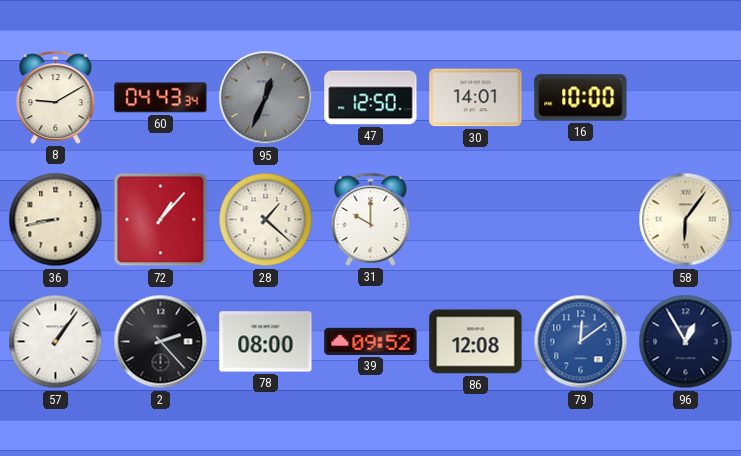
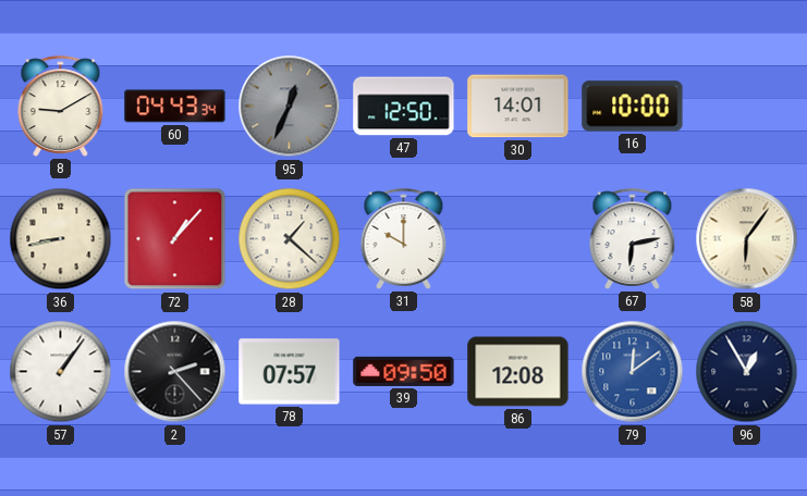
67: none -> 6:13
78: 08:00 -> 07:57
39: 09:52 -> 09:50
